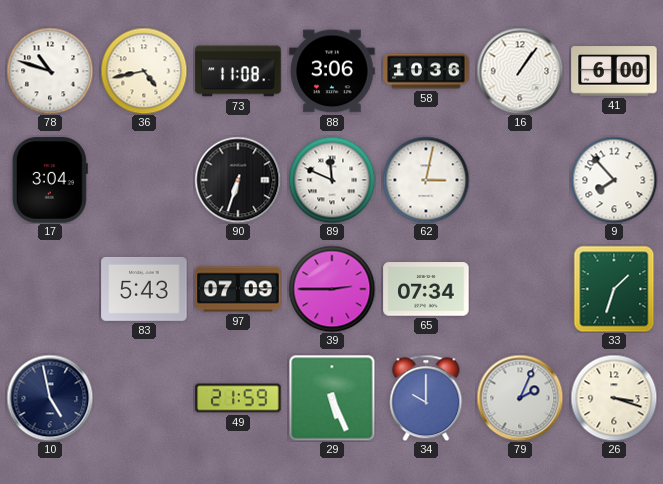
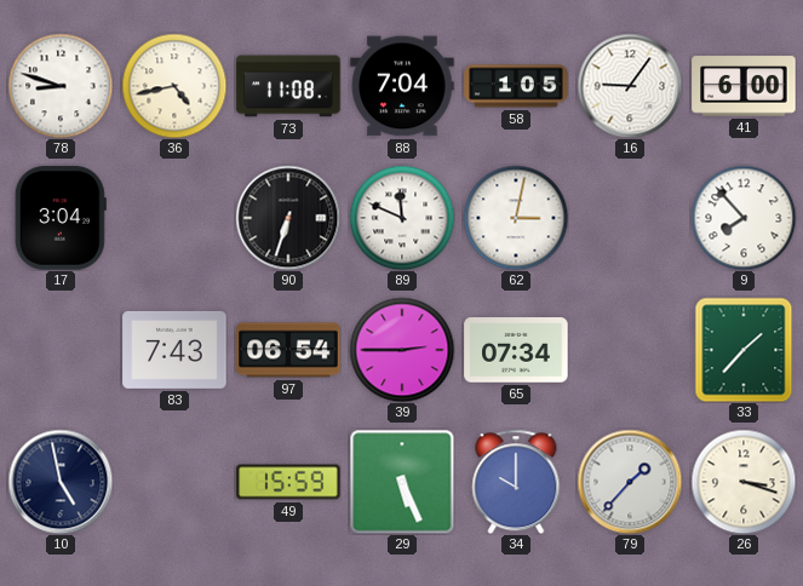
78: 10:48 -> 8:48
88: 3:06 -> 7:04
58: 10:36 -> 1:05
16: 1:06 -> 9:06
83: 5:43 -> 7:43
97: 07:09 -> 06:54
33: 1:33 -> 1:37
49: 21:59 -> 15:59
79: 2:04 -> 1:37
